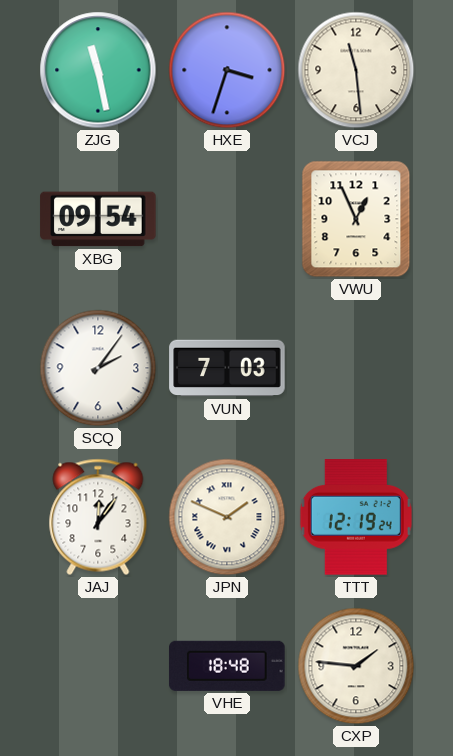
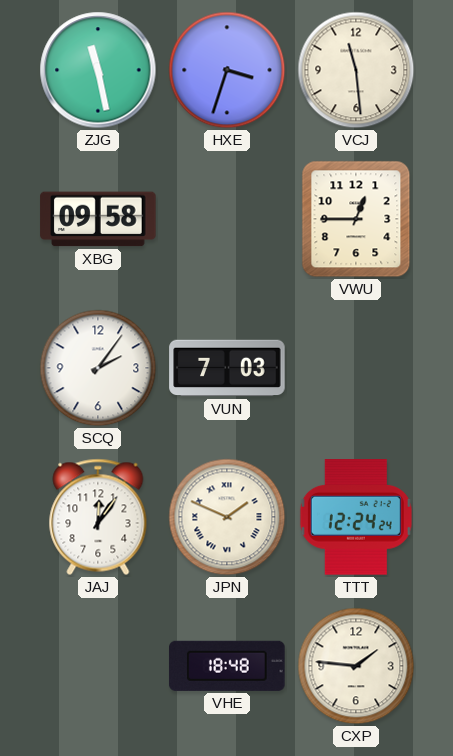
XBG: 09:54 -> 09:58
VWU: 12:56 -> 12:45
TTT: 12:19 -> 12:24
